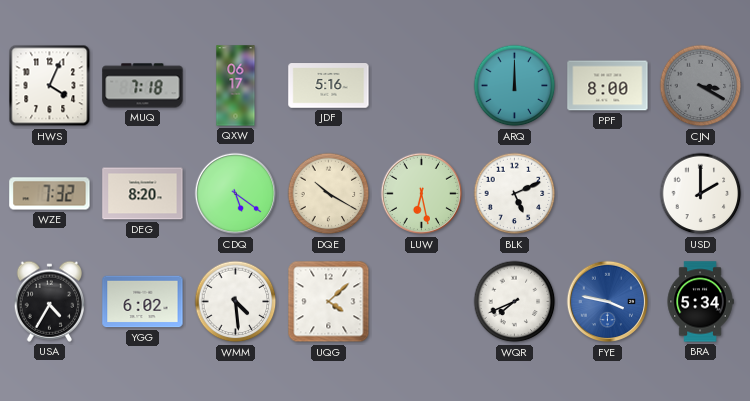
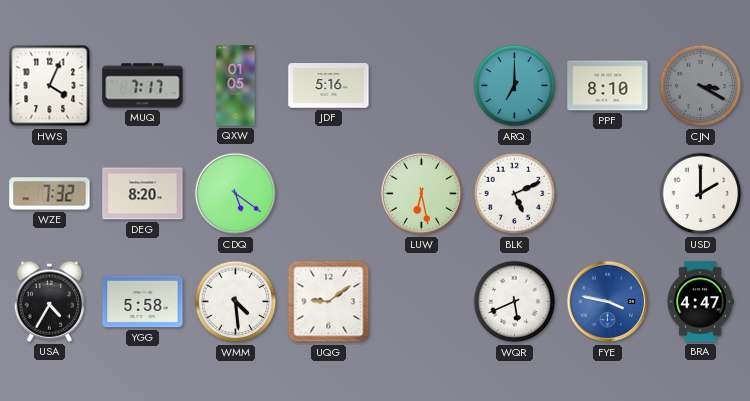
MUQ: 7:18 -> 7:17
QXW: 06:17 -> 01:05
ARQ: 12:00 -> 7:00
PPF: 8:00 -> 8:10
DQE: 10:20 -> none
YGG: 6:02 -> 5:58
UQG: 4:08 -> 9:09
WQR: 7:41 -> 5:41
BRA: 5:34 -> 4:47
